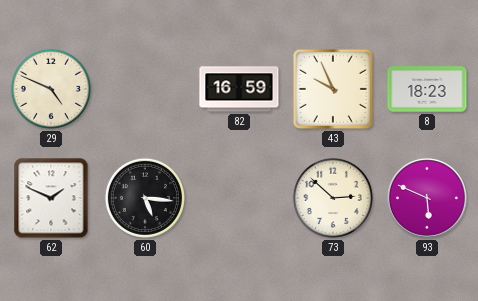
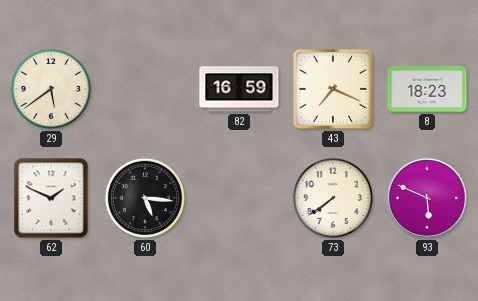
29: 4:49 -> 5:39
43: 9:56 -> 7:19
73: 2:52 -> 7:39
